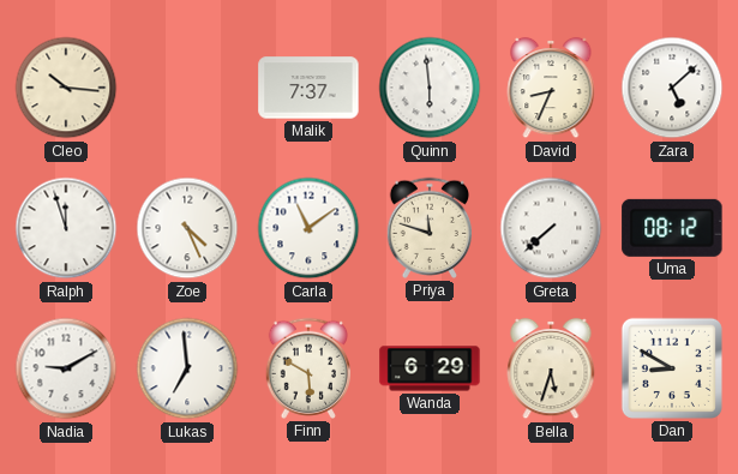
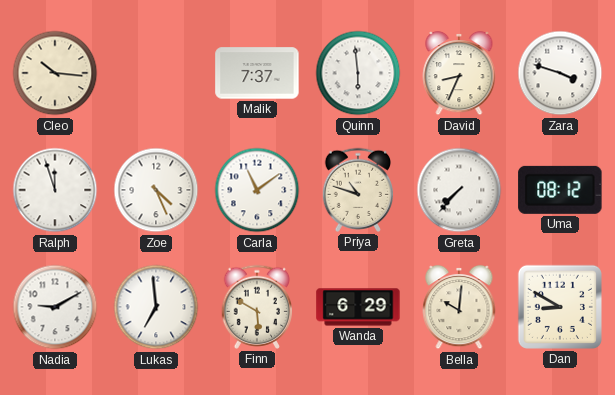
Zara: 5:08 -> 3:48
Priya: 11:48 -> 10:48
Greta: 7:38 -> 7:37
Bella: 5:33 -> 10:01
